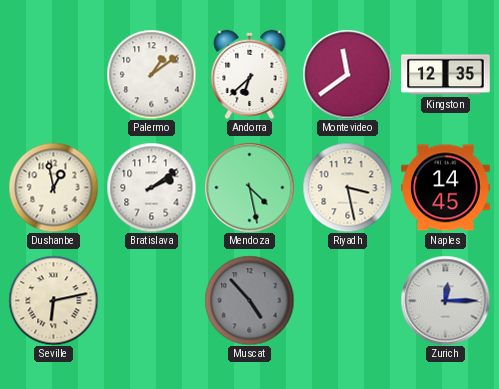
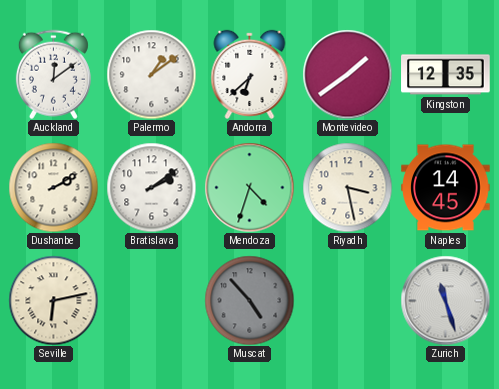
Auckland: none -> 12:09
Montevideo: 11:39 -> 1:39
Dushanbe: 12:58 -> 2:10
Mendoza: 4:28 -> 4:33
Zurich: 12:15 -> 11:27
